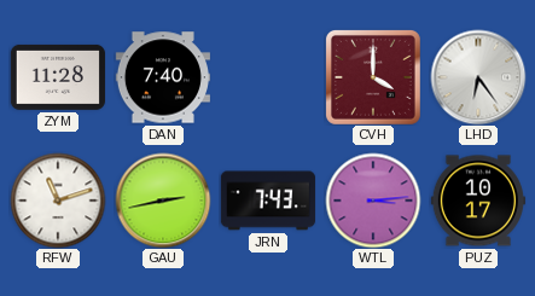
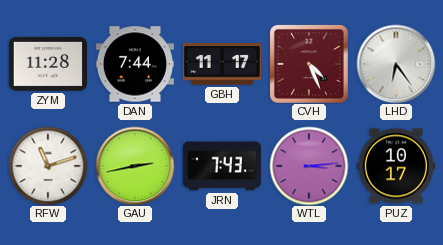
DAN: 7:40 -> 7:44
GBH: none -> 11:17
CVH: 4:00 -> 4:26
